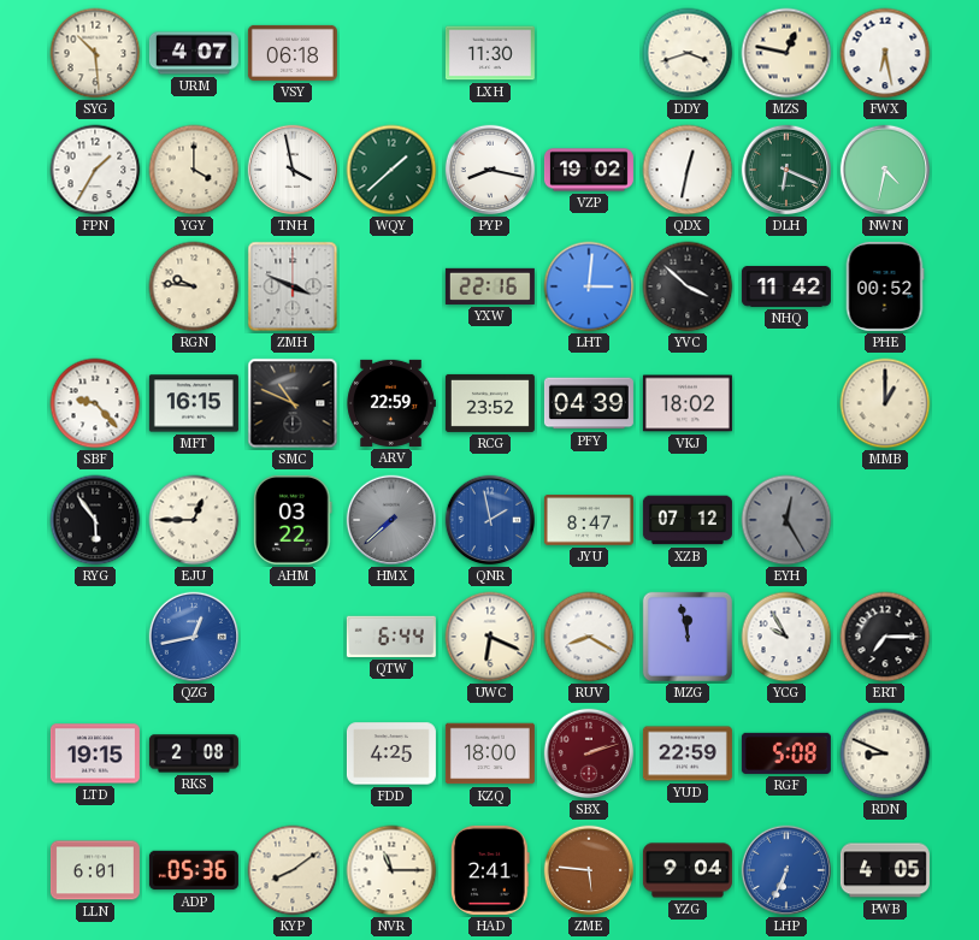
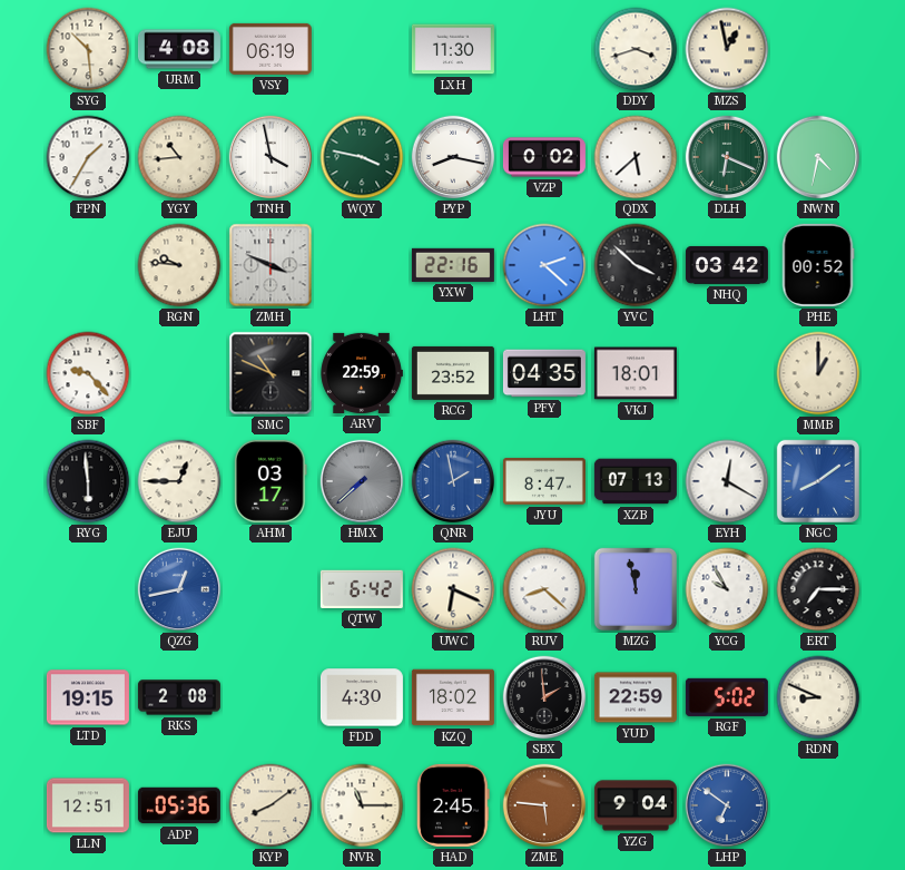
URM: 4:07 -> 4:08
VSY: 06:18 -> 06:19
MZS: 12:47 -> 12:58
FWX: 6:28 -> none
YGY: 4:00 -> 10:44
WQY: 1:38 -> 3:47
VZP: 19:02 -> 0:02
QDX: 12:32 -> 5:38
LHT: 3:01 -> 2:22
NHQ: 11:42 -> 03:42
MFT: 16:15 -> none
PFY: 04:39 -> 04:35
VKJ: 18:02 -> 18:01
RYG: 5:54 -> 5:59
AHM: 03:22 -> 03:17
XZB: 07:12 -> 07:13
EYH: 12:25 -> 12:20
EYH dial: grey -> white
NGC: none -> 8:09
QTW: 6:44 -> 6:42
RUV: 8:20 -> 8:22
FDD: 4:25 -> 4:30
KZQ: 18:00 -> 18:02
SBX: 2:12 -> 1:59
SBX dial: burgundy -> black
RGF: 5:08 -> 5:02
LLN: 6:01 -> 12:51
HAD: 2:41 -> 2:45
LHP: 6:34 -> 6:51
PWB: 4:05 -> none
